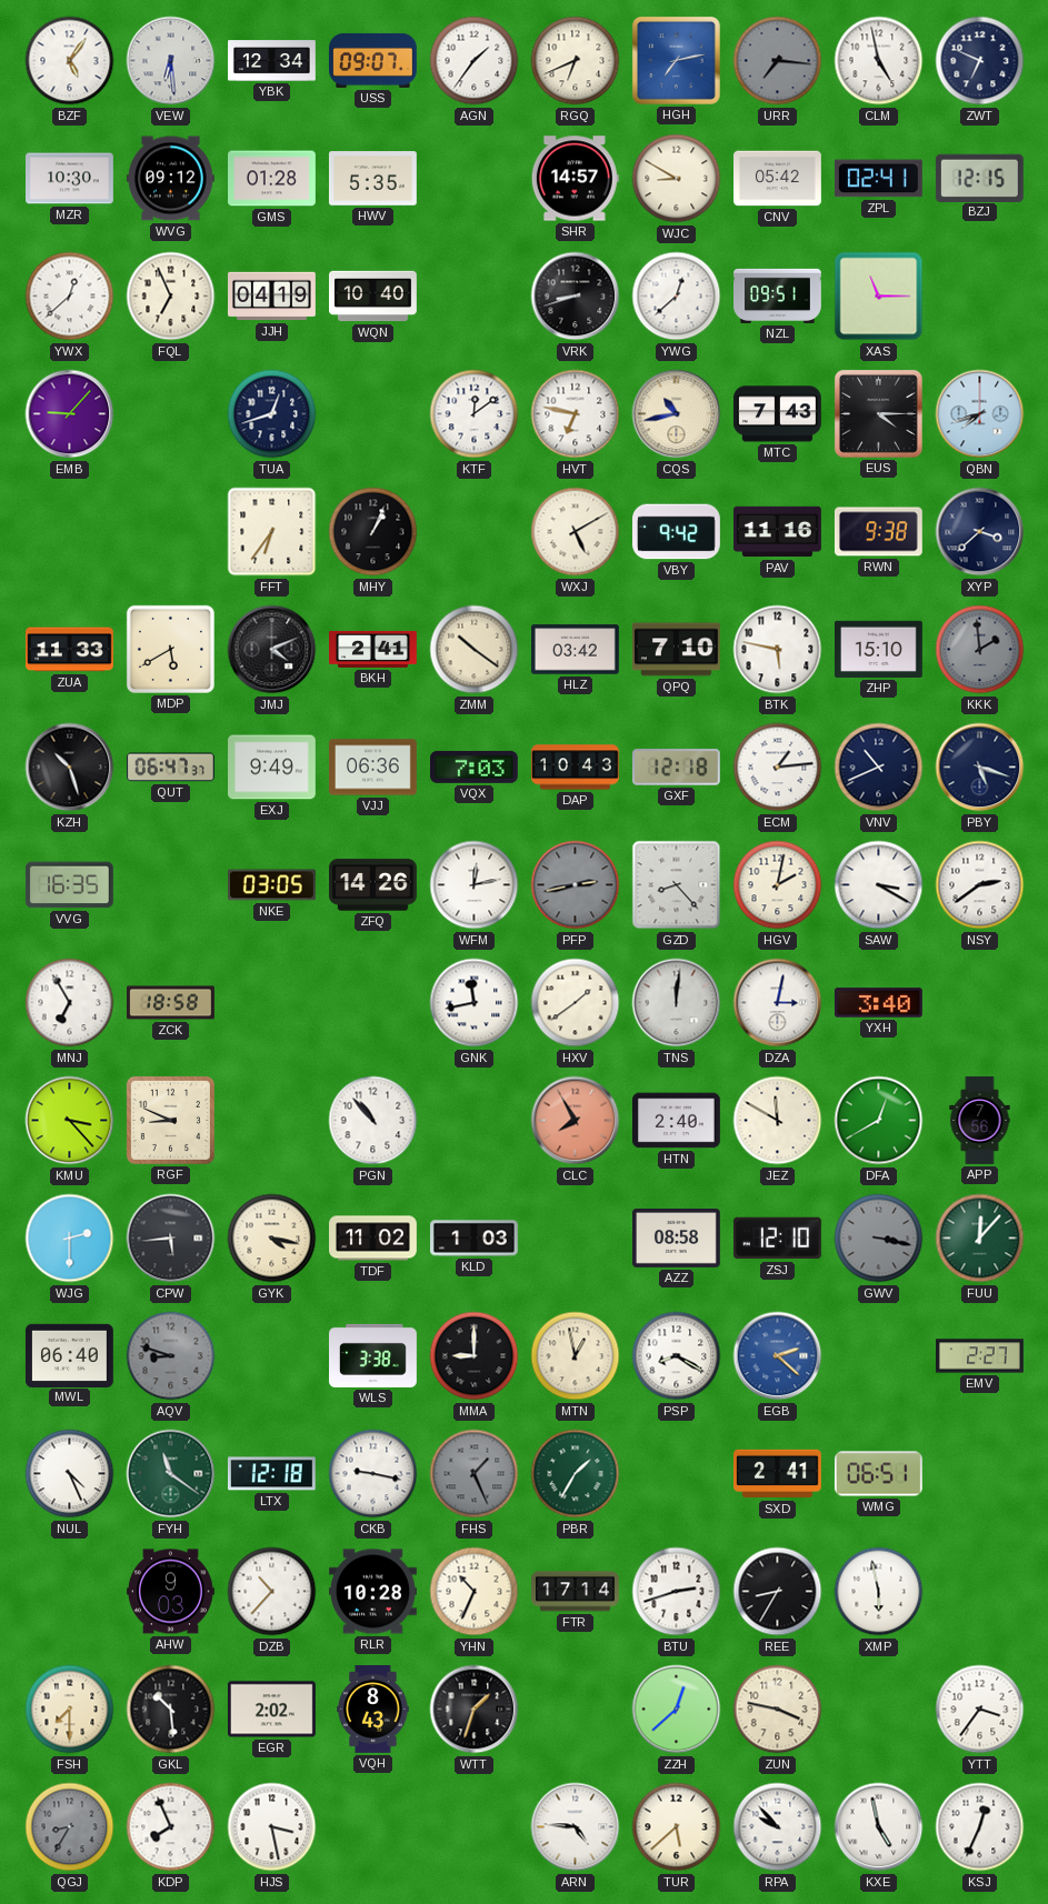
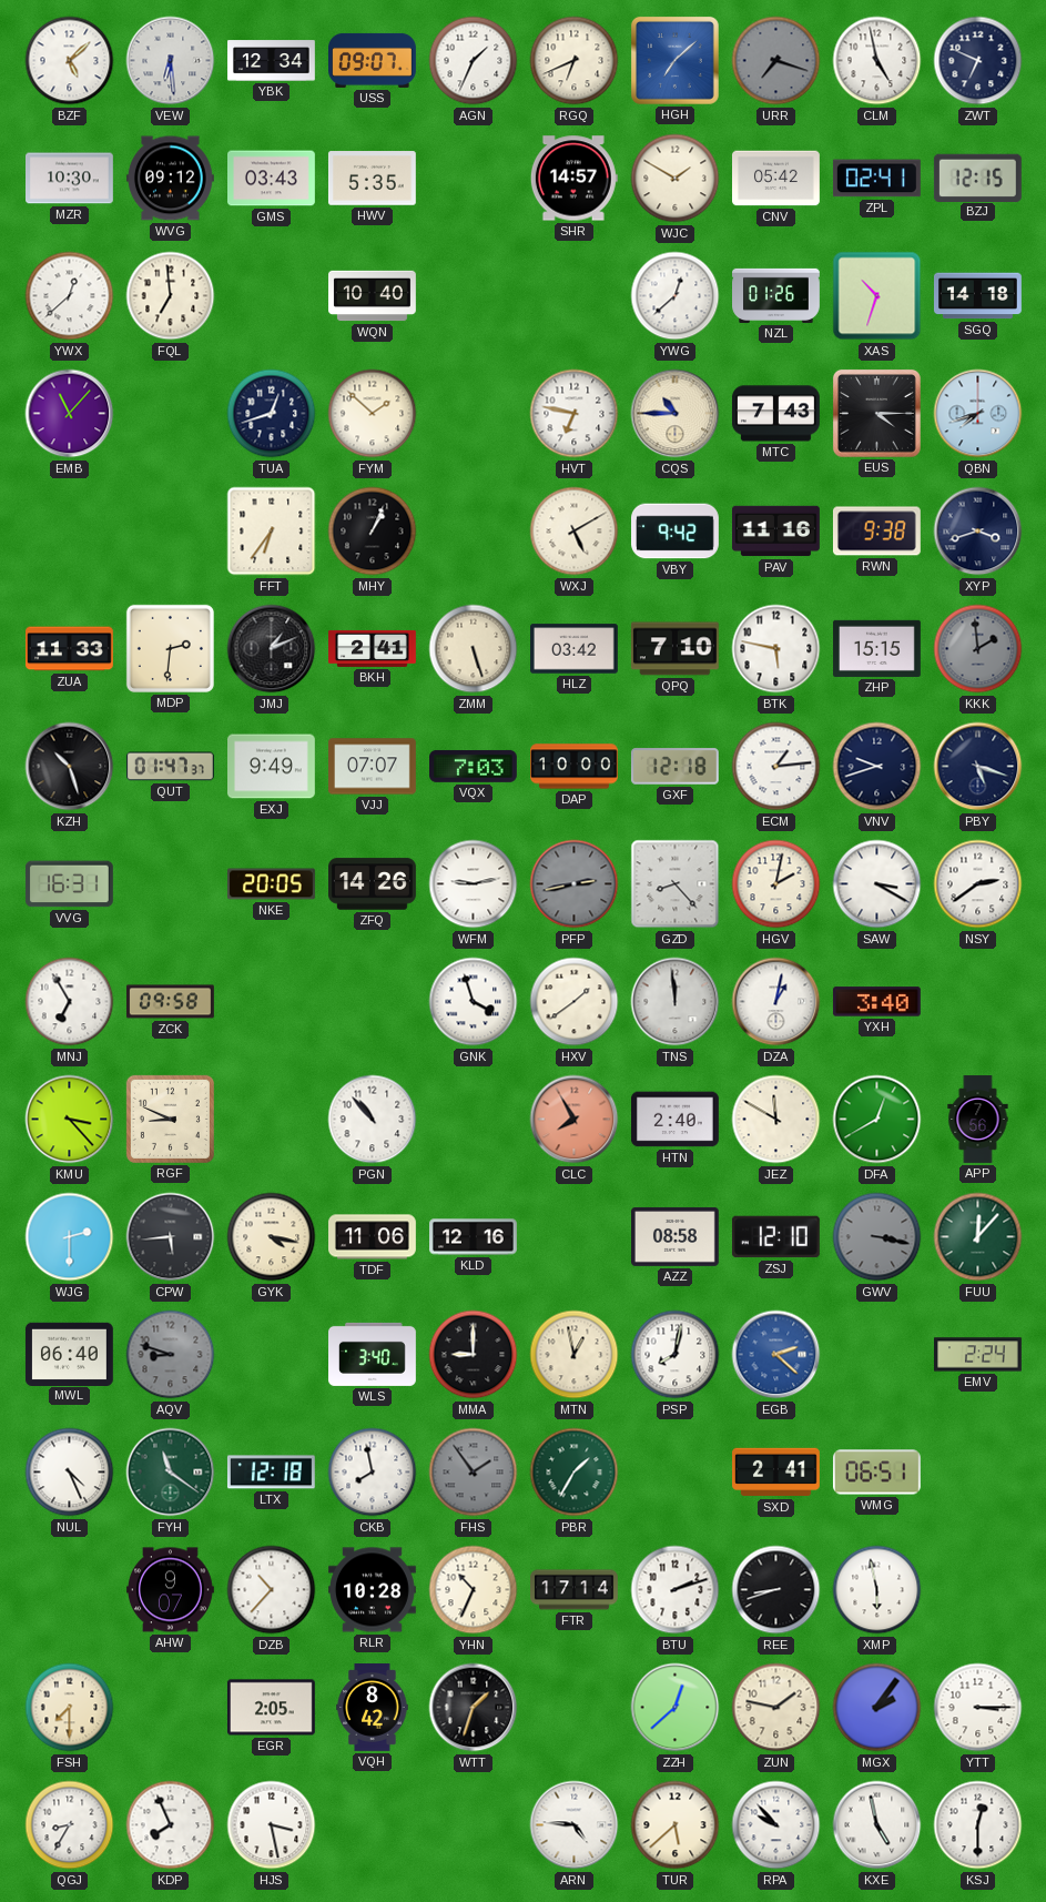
BZF: 5:06 -> 5:08
AGN: 1:36 -> 1:34
HGH: 7:13 -> 7:08
URR: 7:16 -> 7:18
GMS: 01:28 -> 03:43
WJC: 8:50 -> 1:50
FQL: 6:56 -> 6:59
JJH: 04:19 -> none
VRK: 8:42 -> none
NZL: 09:51 -> 01:26
XAS: 11:15 -> 10:33
SGQ: none -> 14:18
EMB: 9:07 -> 11:07
FYM: none -> 1:52
KTF: 12:09 -> none
CQS: 10:43 -> 10:45
XYP: 3:38 -> 3:42
MDP: 5:40 -> 2:31
JMJ: 4:11 -> 1:11
ZMM: 10:21 -> 5:27
ZHP: 15:10 -> 15:15
QUT: 06:47 -> 01:47
VJJ: 06:36 -> 07:07
DAP: 10:43 -> 10:00
VNV: 10:41 -> 9:42
VVG: 16:35 -> 16:31
NKE: 03:05 -> 20:05
WFM: 12:13 -> 9:13
ZCK: 18:58 -> 09:58
GNK: 11:43 -> 3:57
TNS: 12:01 -> 11:59
DZA: 3:02 -> 1:02
TDF: 11:02 -> 11:06
KLD: 1:03 -> 12:16
WLS: 3:38 -> 3:40
PSP: 8:20 -> 8:02
EMV: 2:27 -> 2:24
CKB: 9:17 -> 7:58
FHS: 1:26 -> 1:54
AHW: 9:03 -> 9:07
BTU: 2:42 -> 2:12
REE: 8:35 -> 8:42
GKL: 10:29 -> none
EGR: 2:02 -> 2:05
VQH: 8:43 -> 8:42
ZUN: 3:47 -> 1:47
MGX: none -> 2:06
YTT: 3:36 -> 3:15
QGJ dial: grey -> white
KSJ: 12:34 -> 12:30
